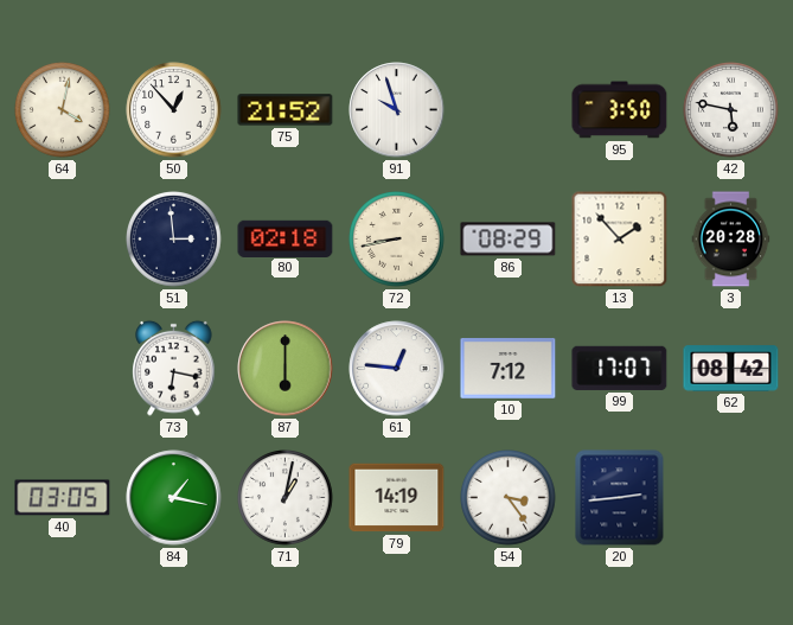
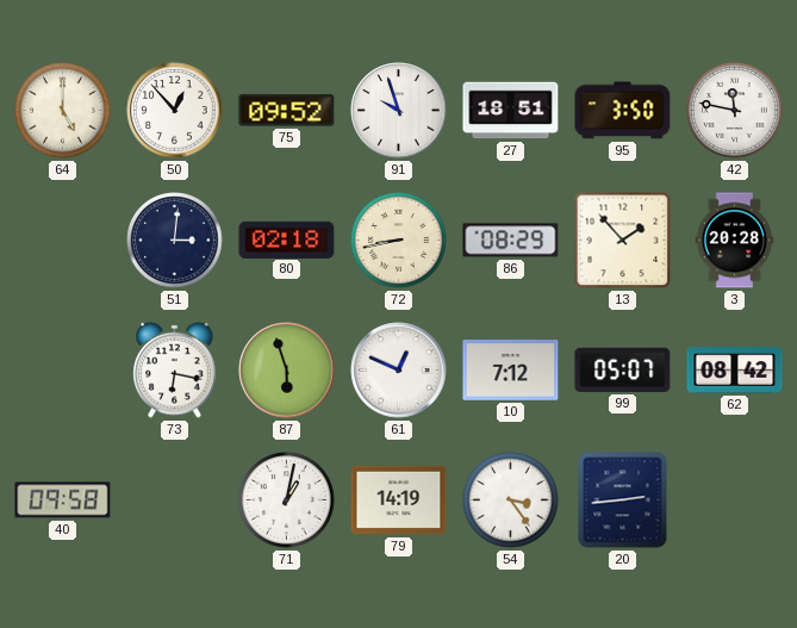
64: 4:02 -> 5:00
75: 21:52 -> 09:52
27: none -> 18:51
42: 5:47 -> 11:47
51: 2:59 -> 3:01
87: 6:00 -> 5:57
61: 12:46 -> 12:49
99: 17:07 -> 05:07
40: 03:05 -> 09:58
84: 1:17 -> none
